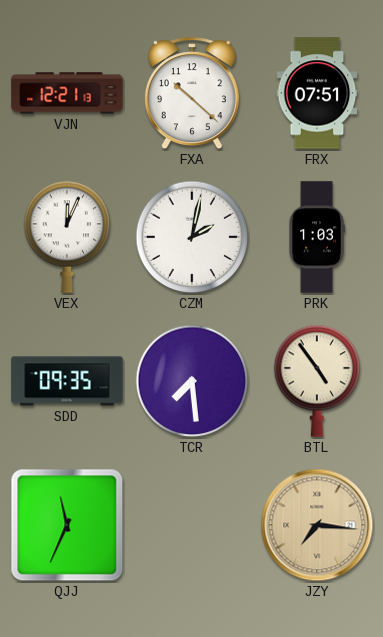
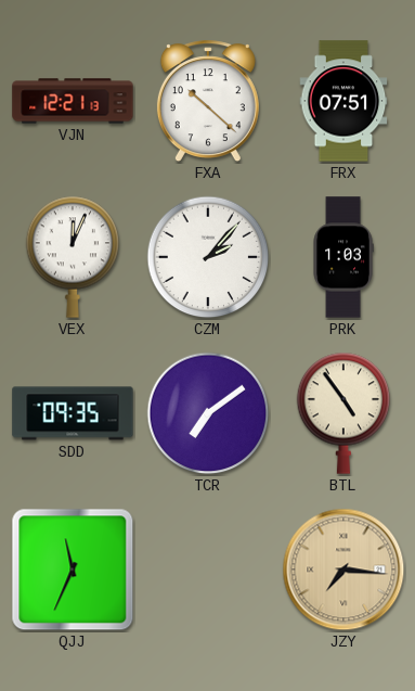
CZM: 2:02 -> 2:07
TCR: 7:29 -> 7:09
